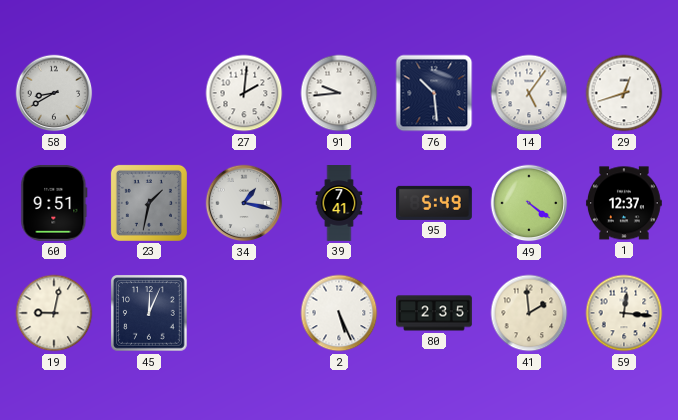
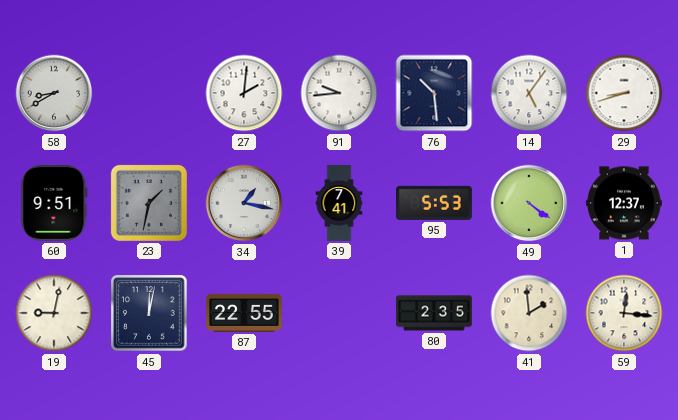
29: 12:42 -> 8:42
95: 5:49 -> 5:53
45: 12:04 -> 12:02
87: none -> 22:55
2: 5:26 -> none
